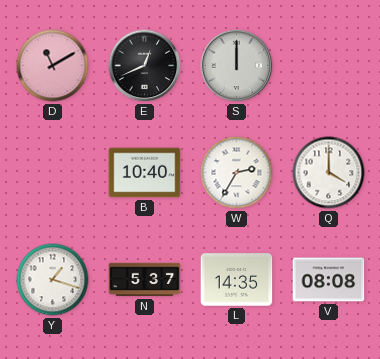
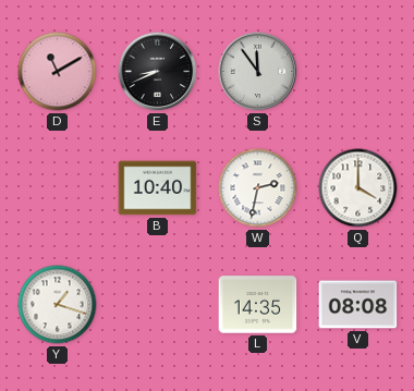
E: 12:41 -> 8:41
S: 12:00 -> 11:54
W: 2:35 -> 2:32
N: 5:37 -> none
